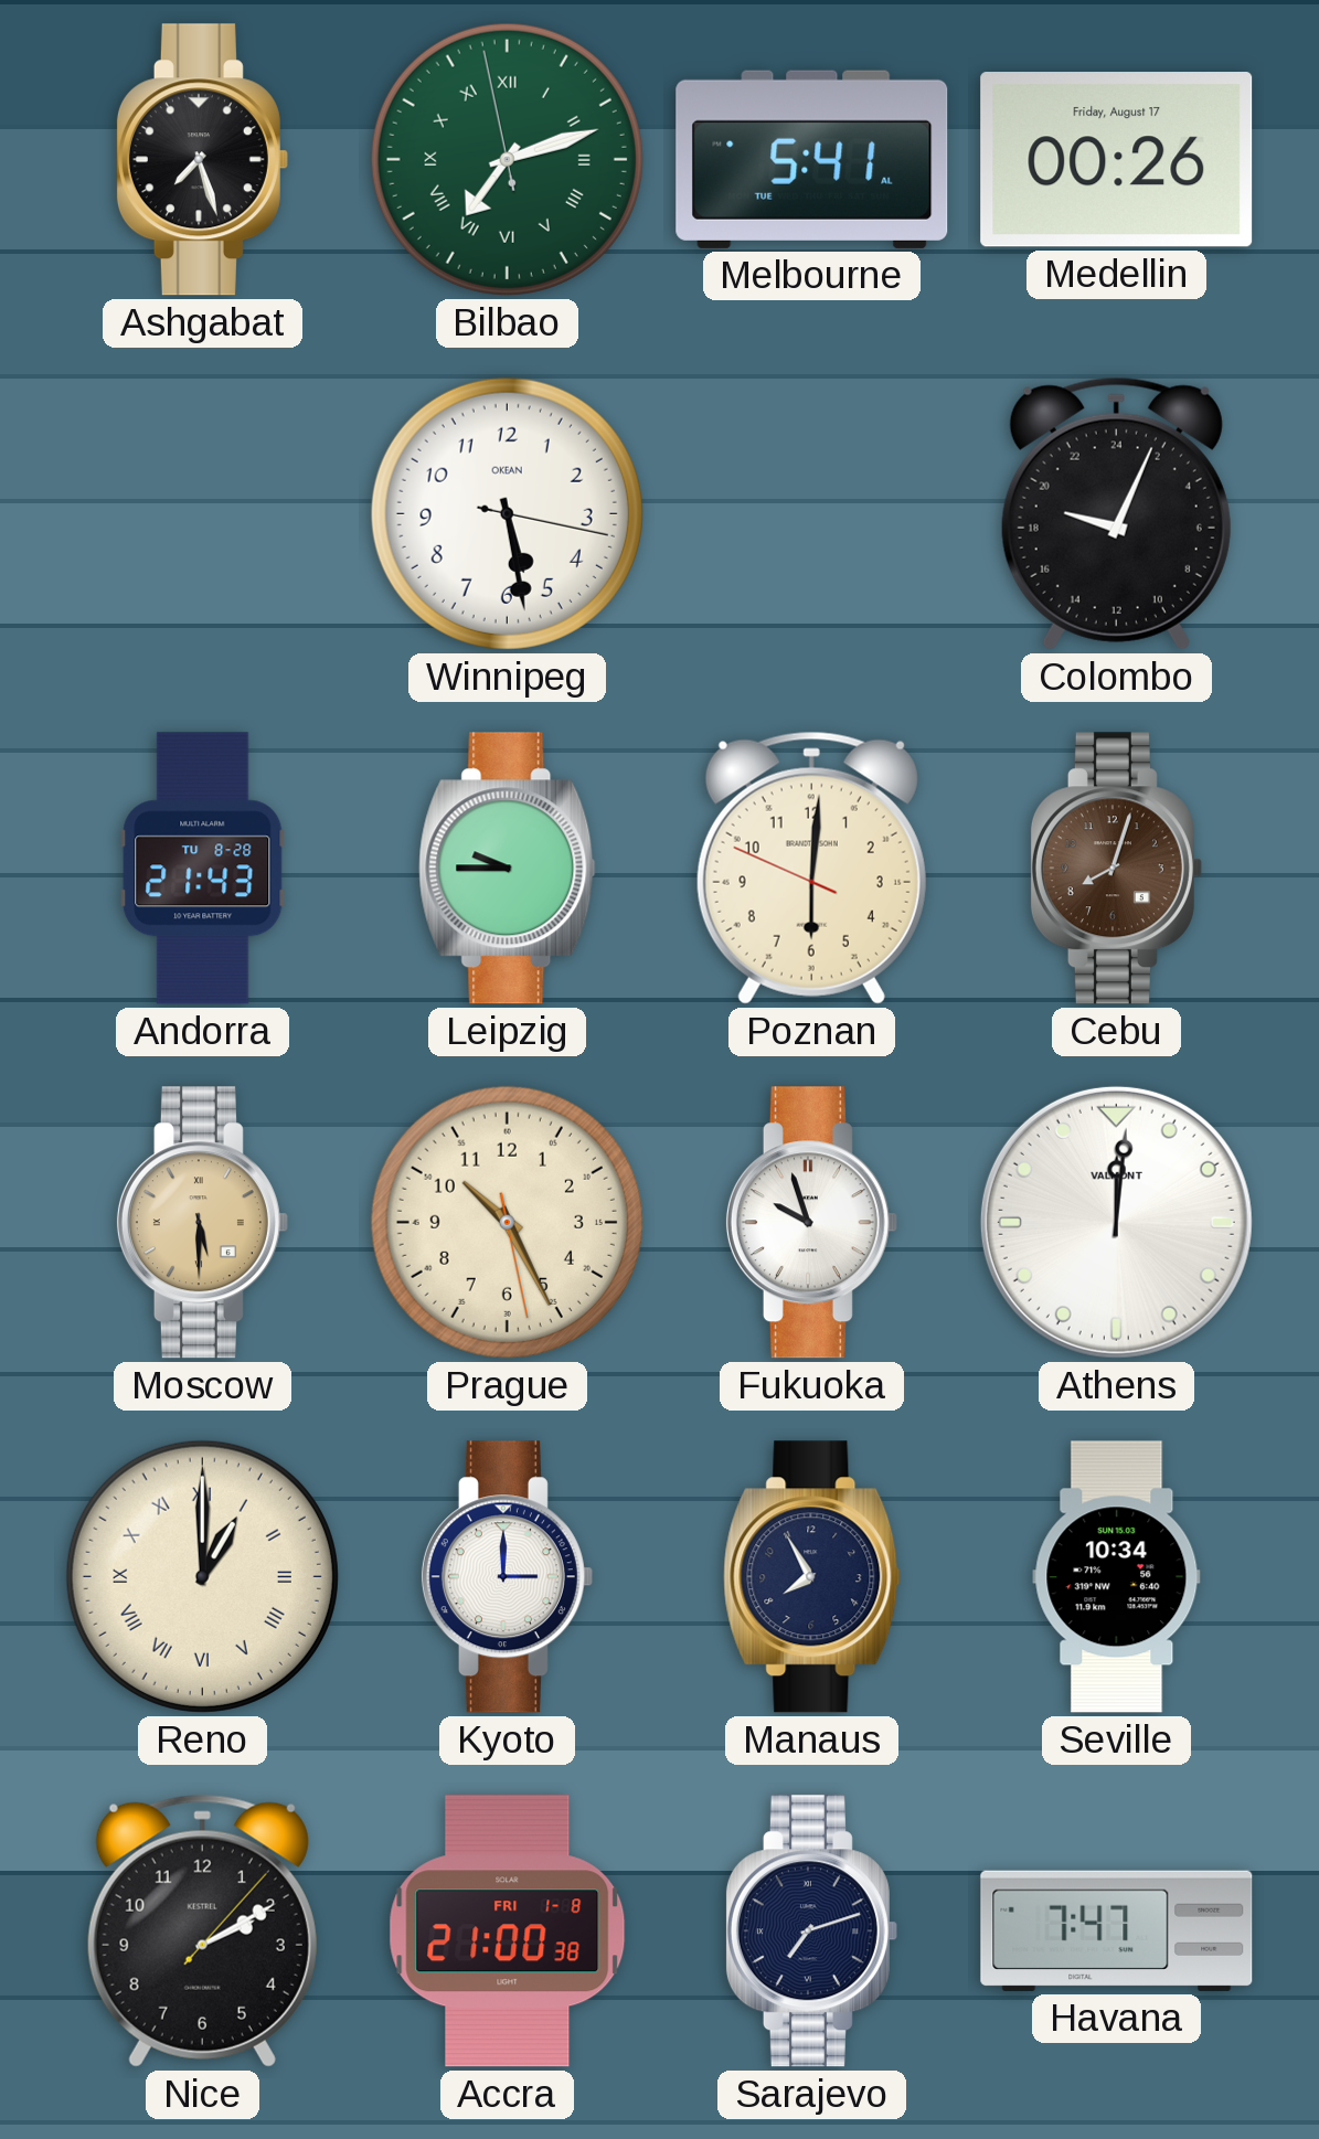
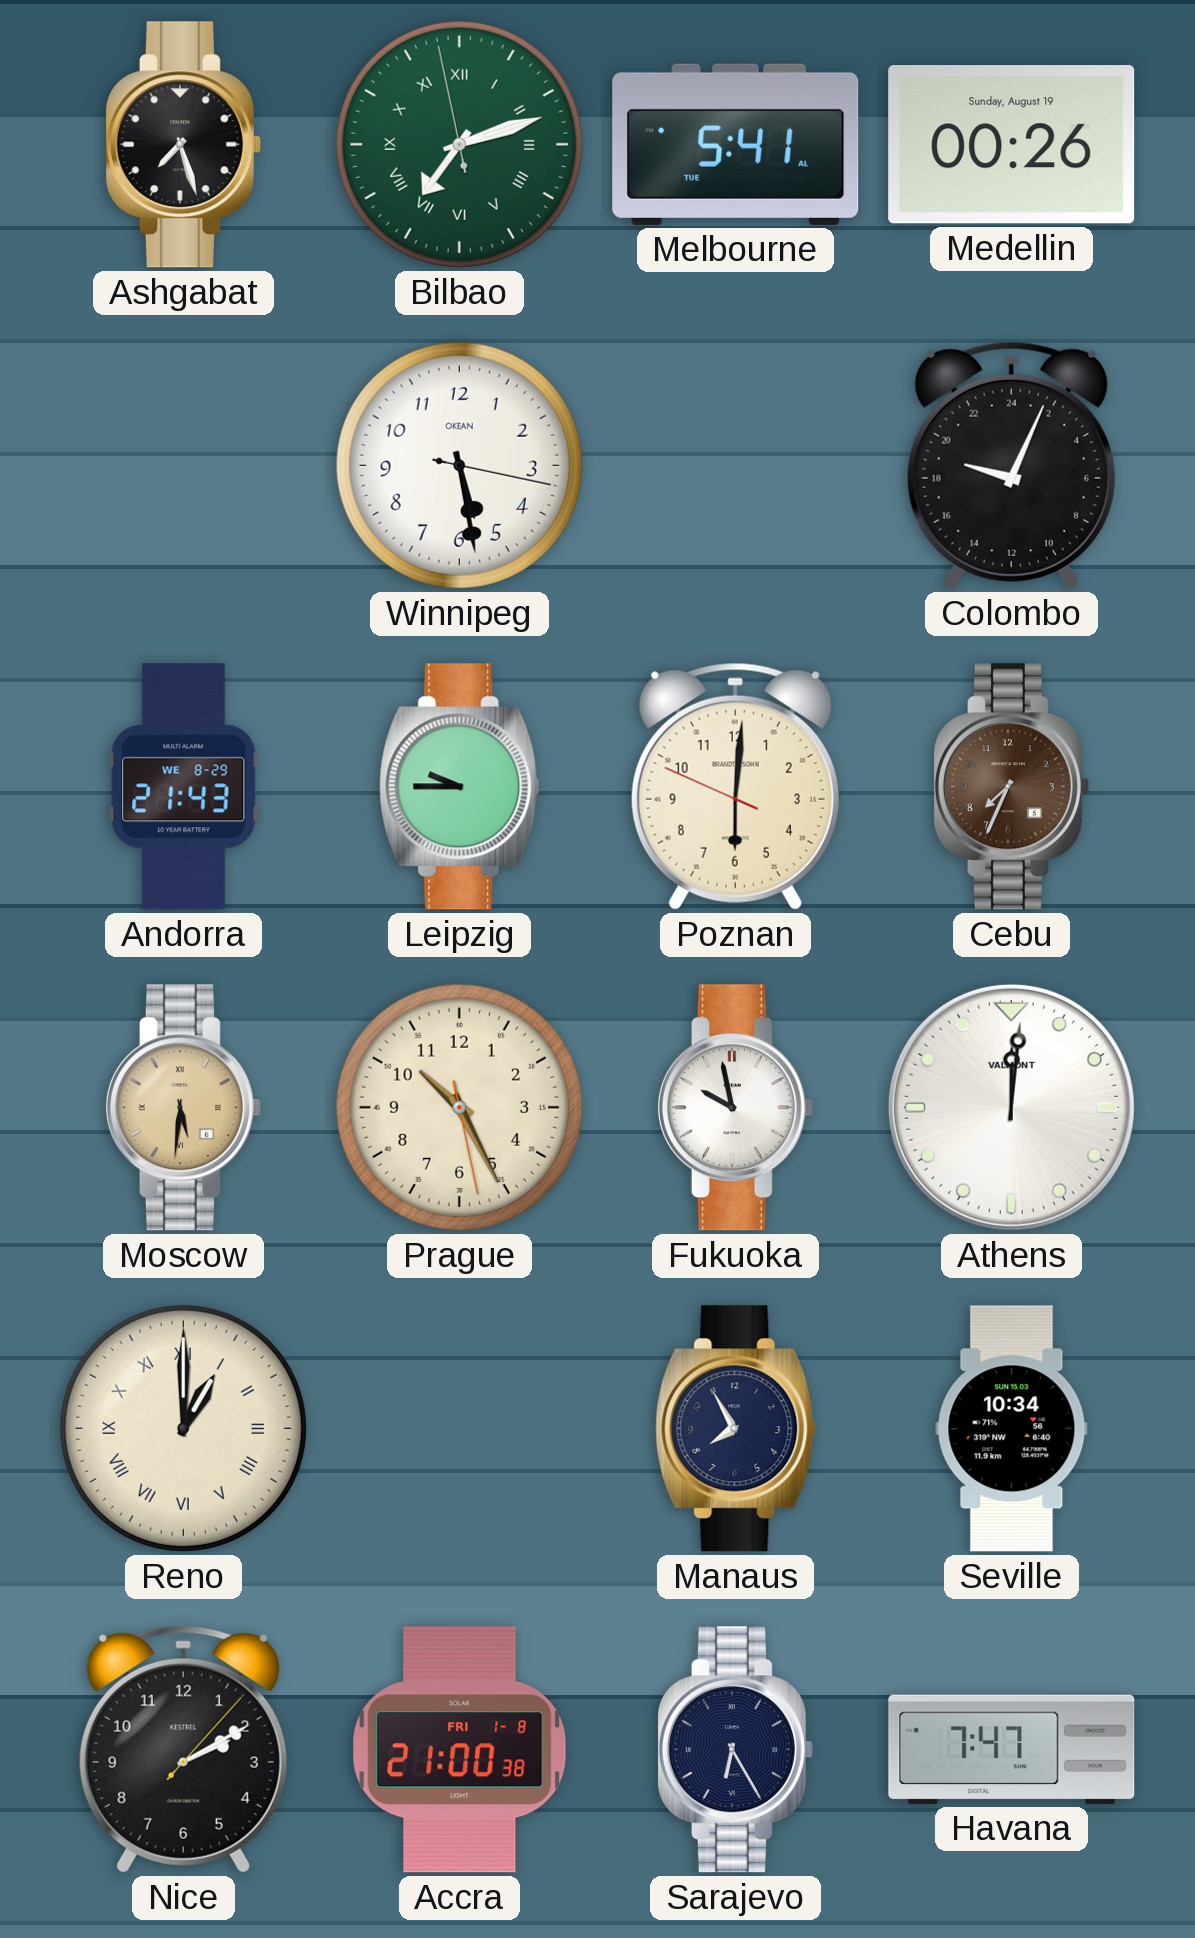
Medellin date: Friday, August 17 -> Sunday, August 19
Andorra date: TU 8-28 -> WE 8-29
Cebu: 8:03 -> 7:34
Moscow: 5:30 -> 5:31
Fukuoka: 9:57 -> 9:58
Kyoto: 3:00 -> none
Sarajevo: 7:12 -> 6:25
